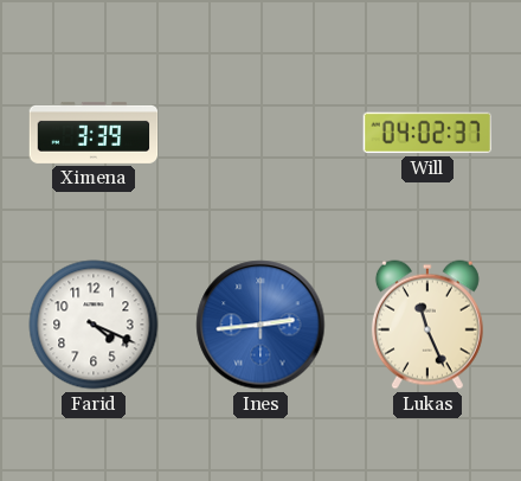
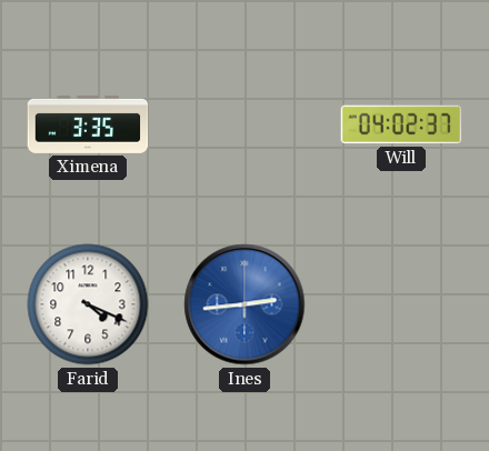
Ximena: 3:39 -> 3:35
Lukas: 11:26 -> none
